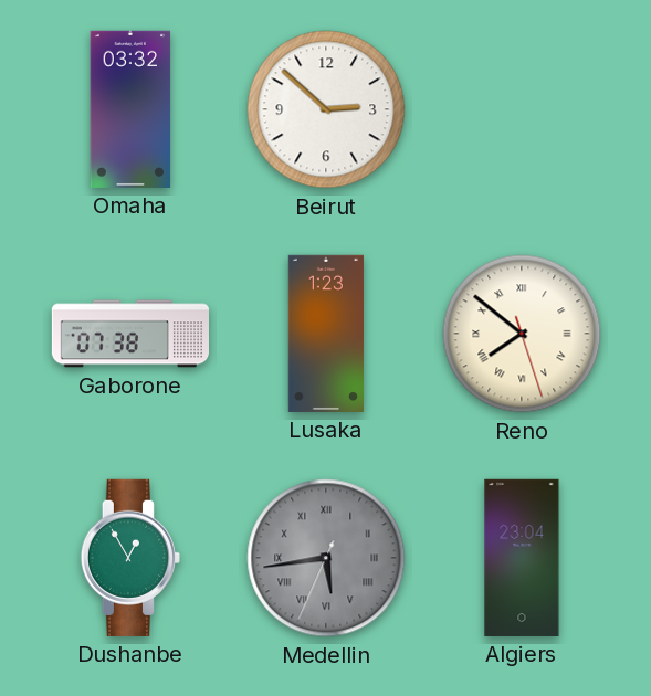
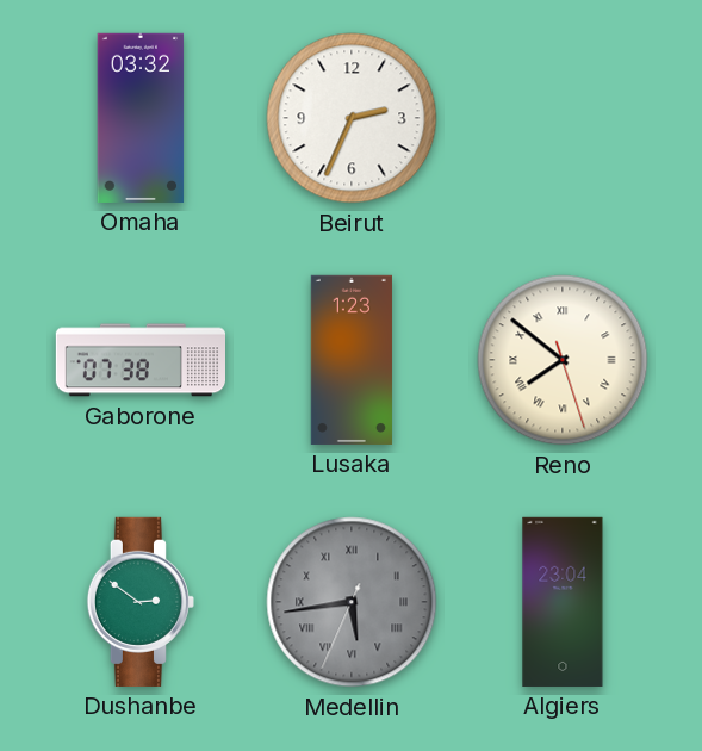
Beirut: 2:52 -> 2:34
Dushanbe: 12:55 -> 2:51
